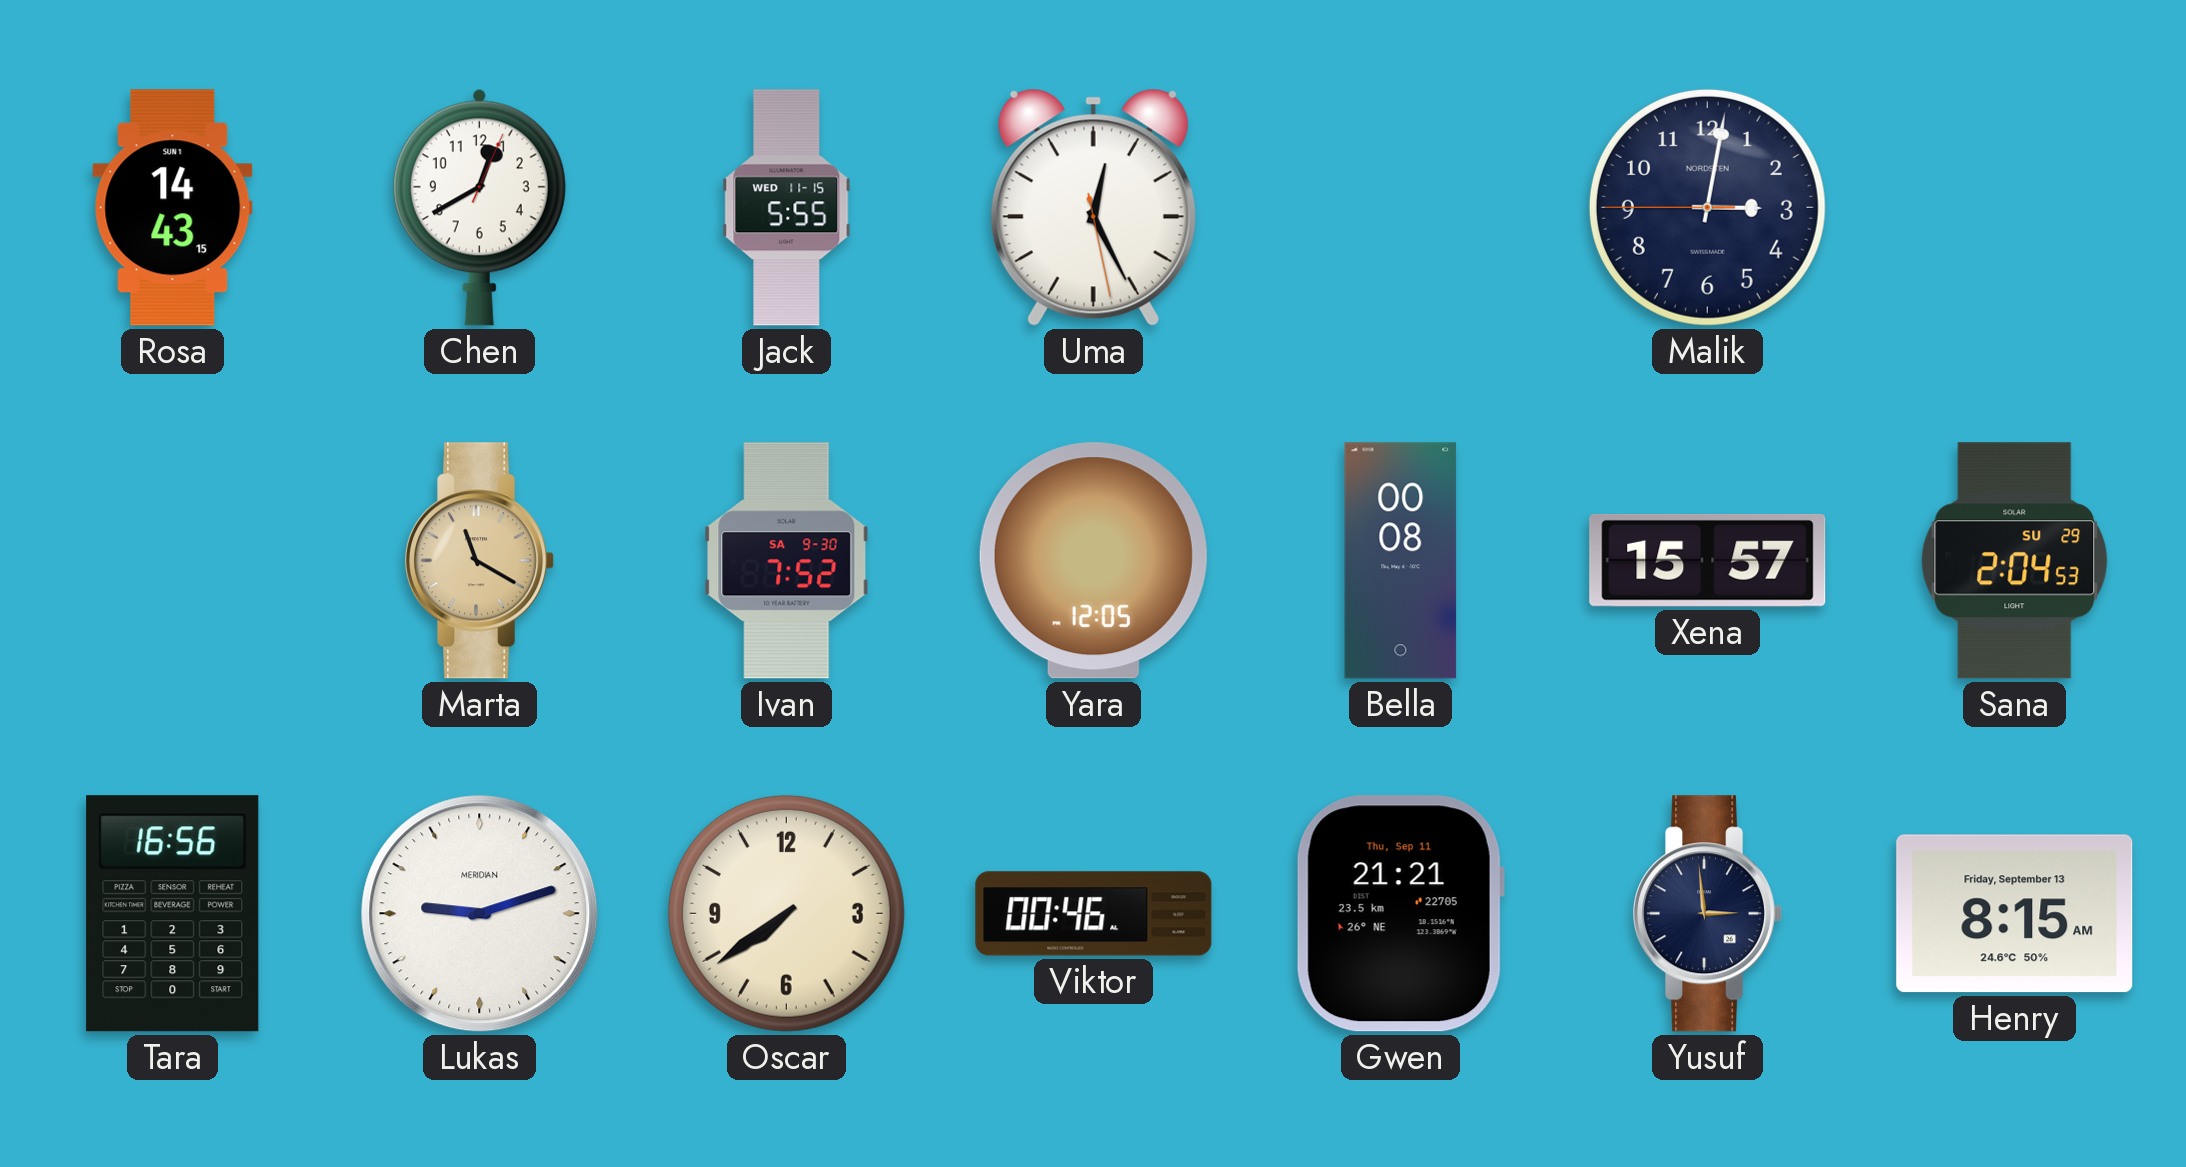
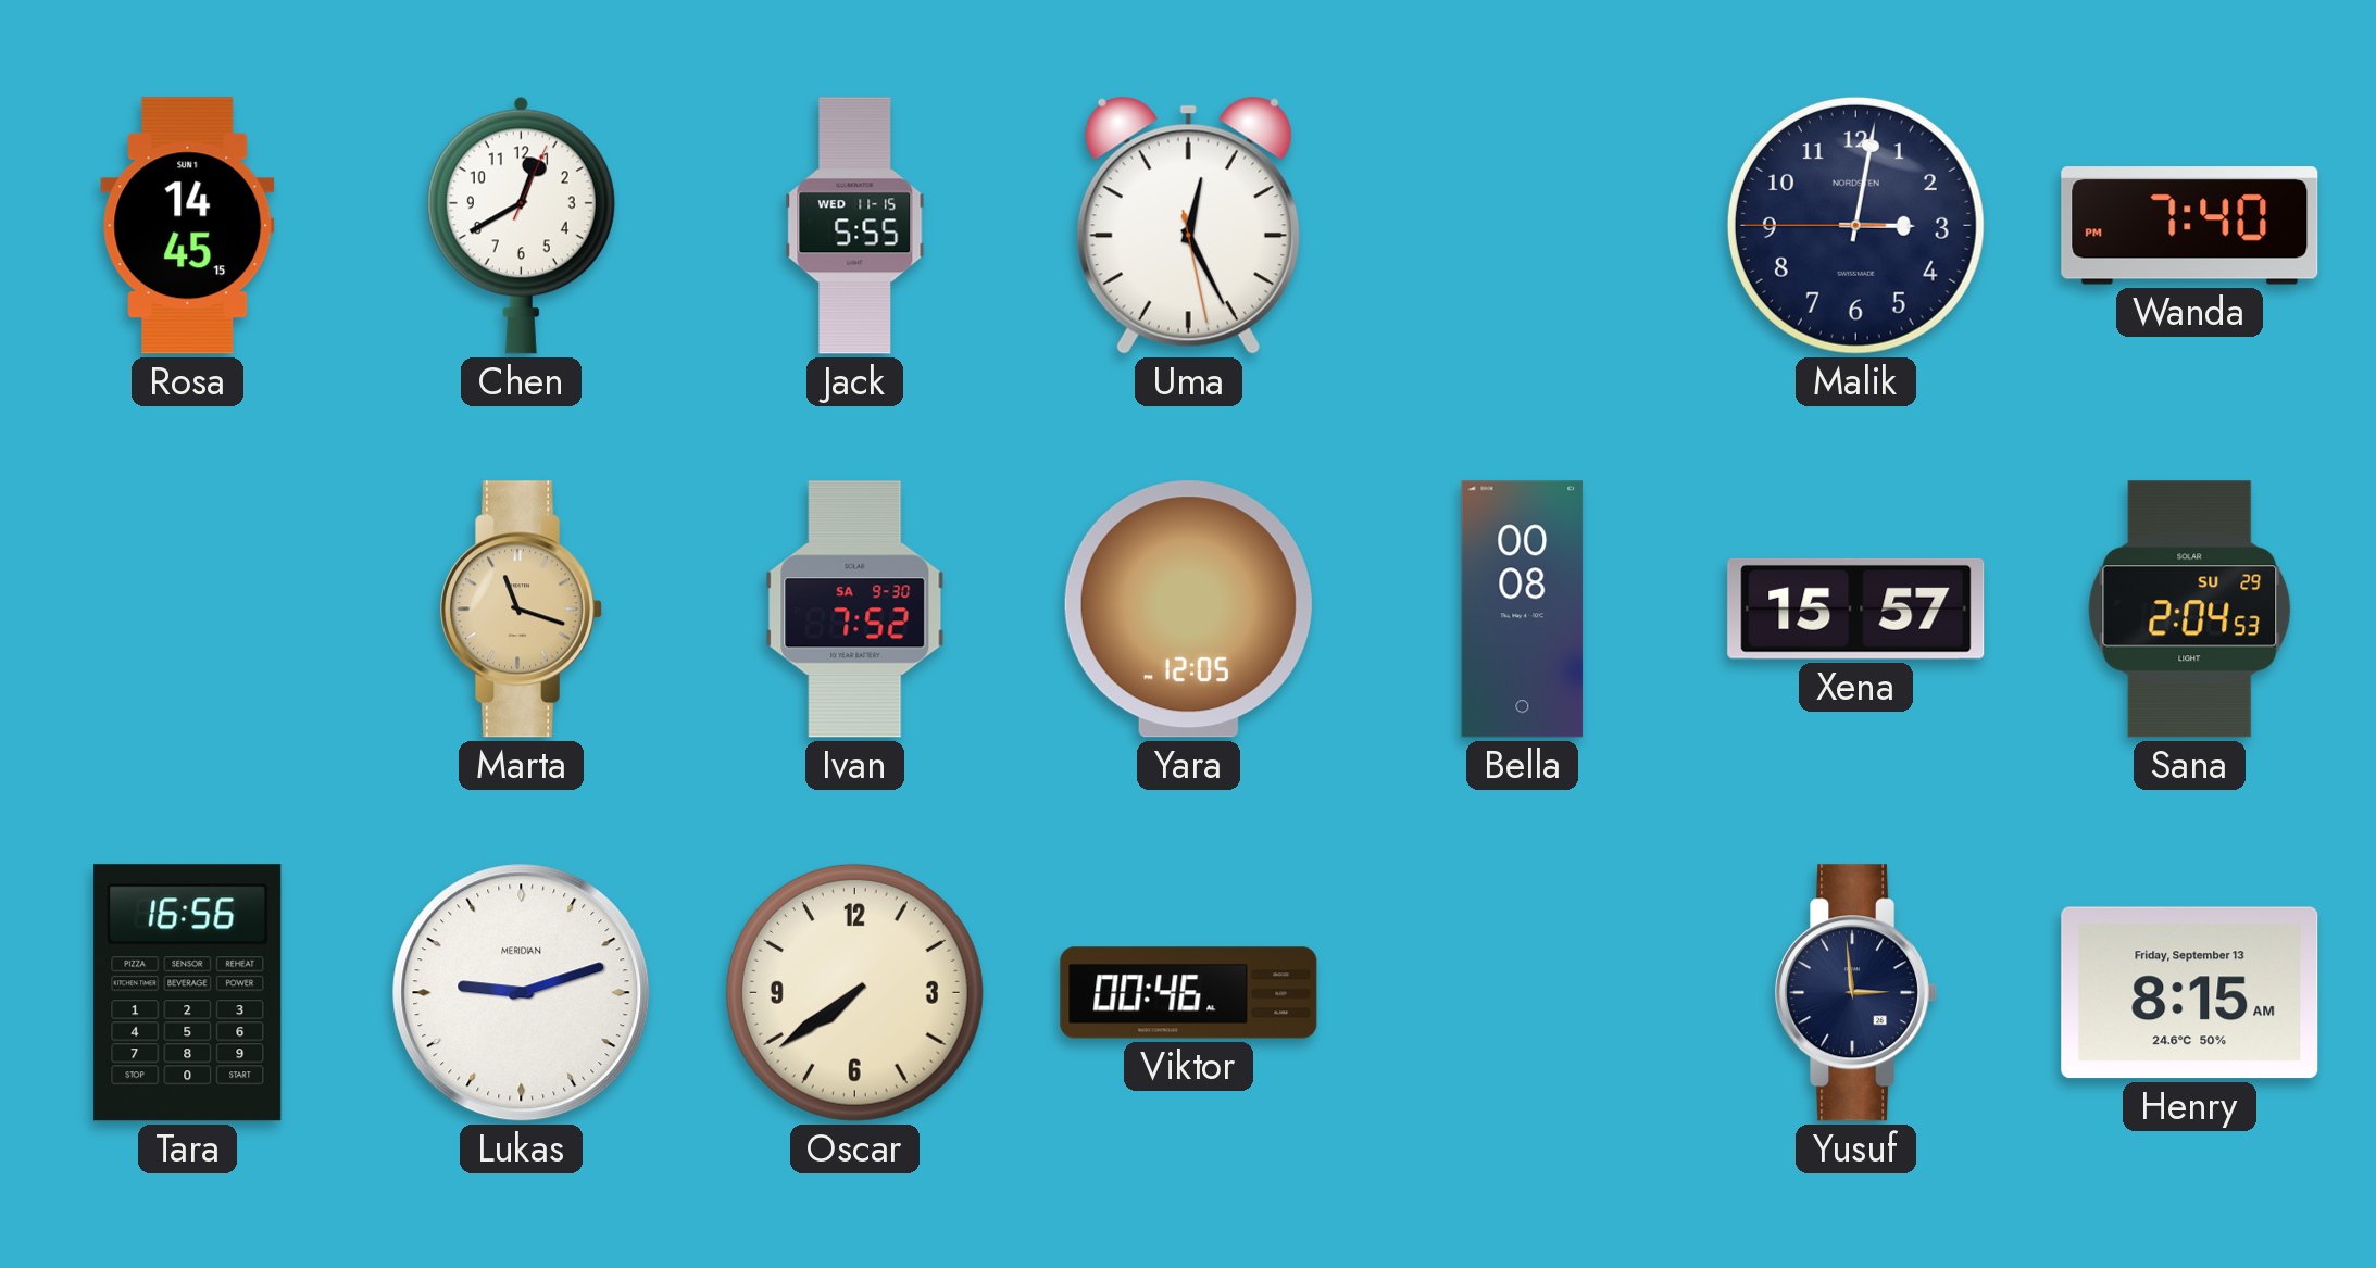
Rosa: 14:43 -> 14:45
Wanda: none -> 7:40
Marta: 11:20 -> 11:18
Gwen: 21:21 -> none
